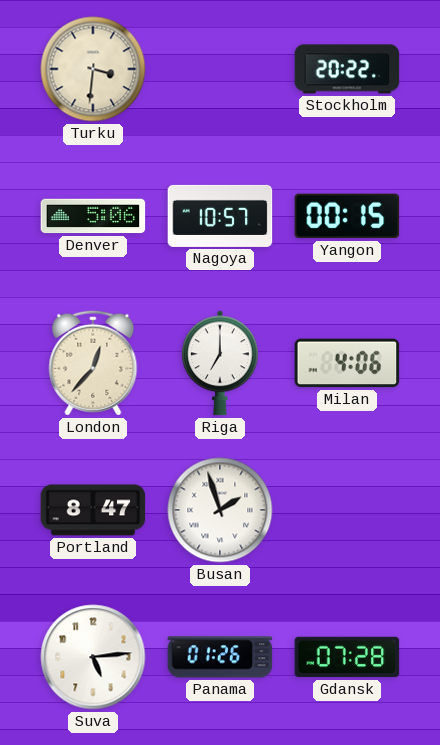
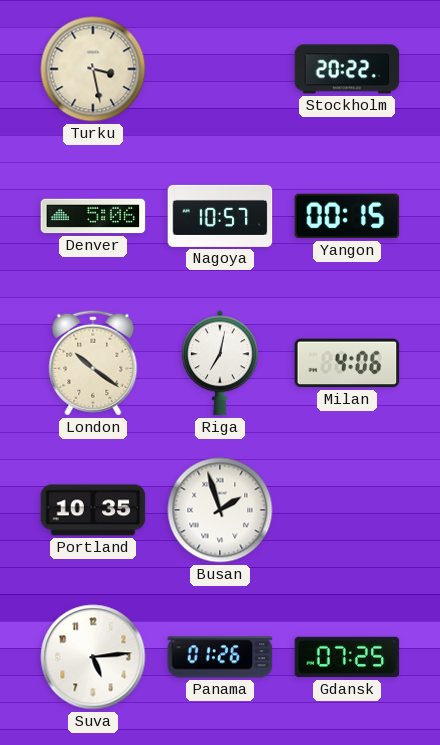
Turku: 3:31 -> 3:28
London: 12:37 -> 10:21
Riga: 7:00 -> 7:02
Portland: 8:47 -> 10:35
Gdansk: 07:28 -> 07:25
